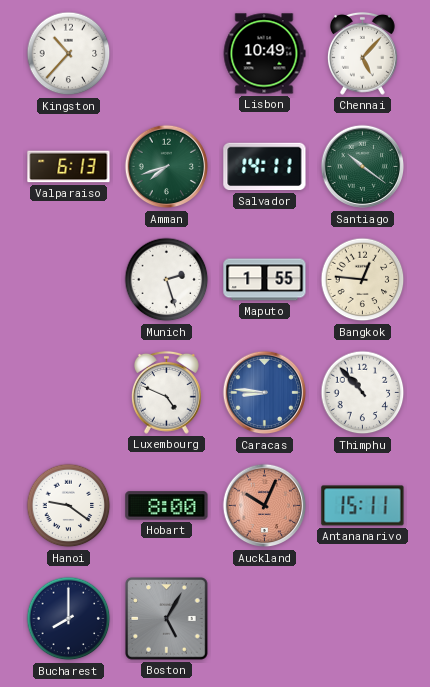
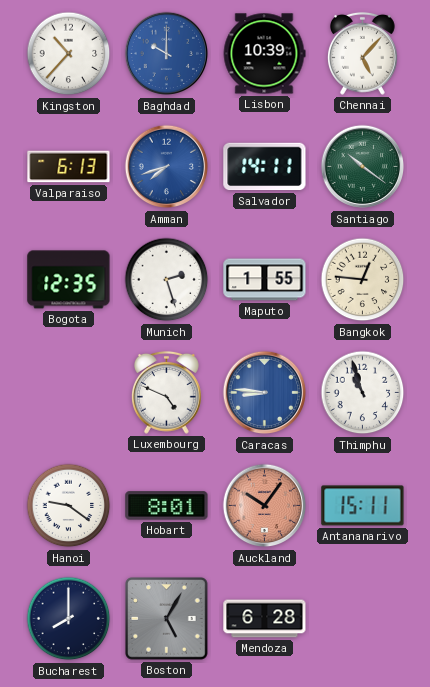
Baghdad: none -> 10:00
Lisbon: 10:49 -> 10:39
Amman dial: green -> blue
Bogota: none -> 12:35
Thimphu: 10:53 -> 10:57
Hobart: 8:00 -> 8:01
Auckland: 10:04 -> 10:06
Mendoza: none -> 6:28
